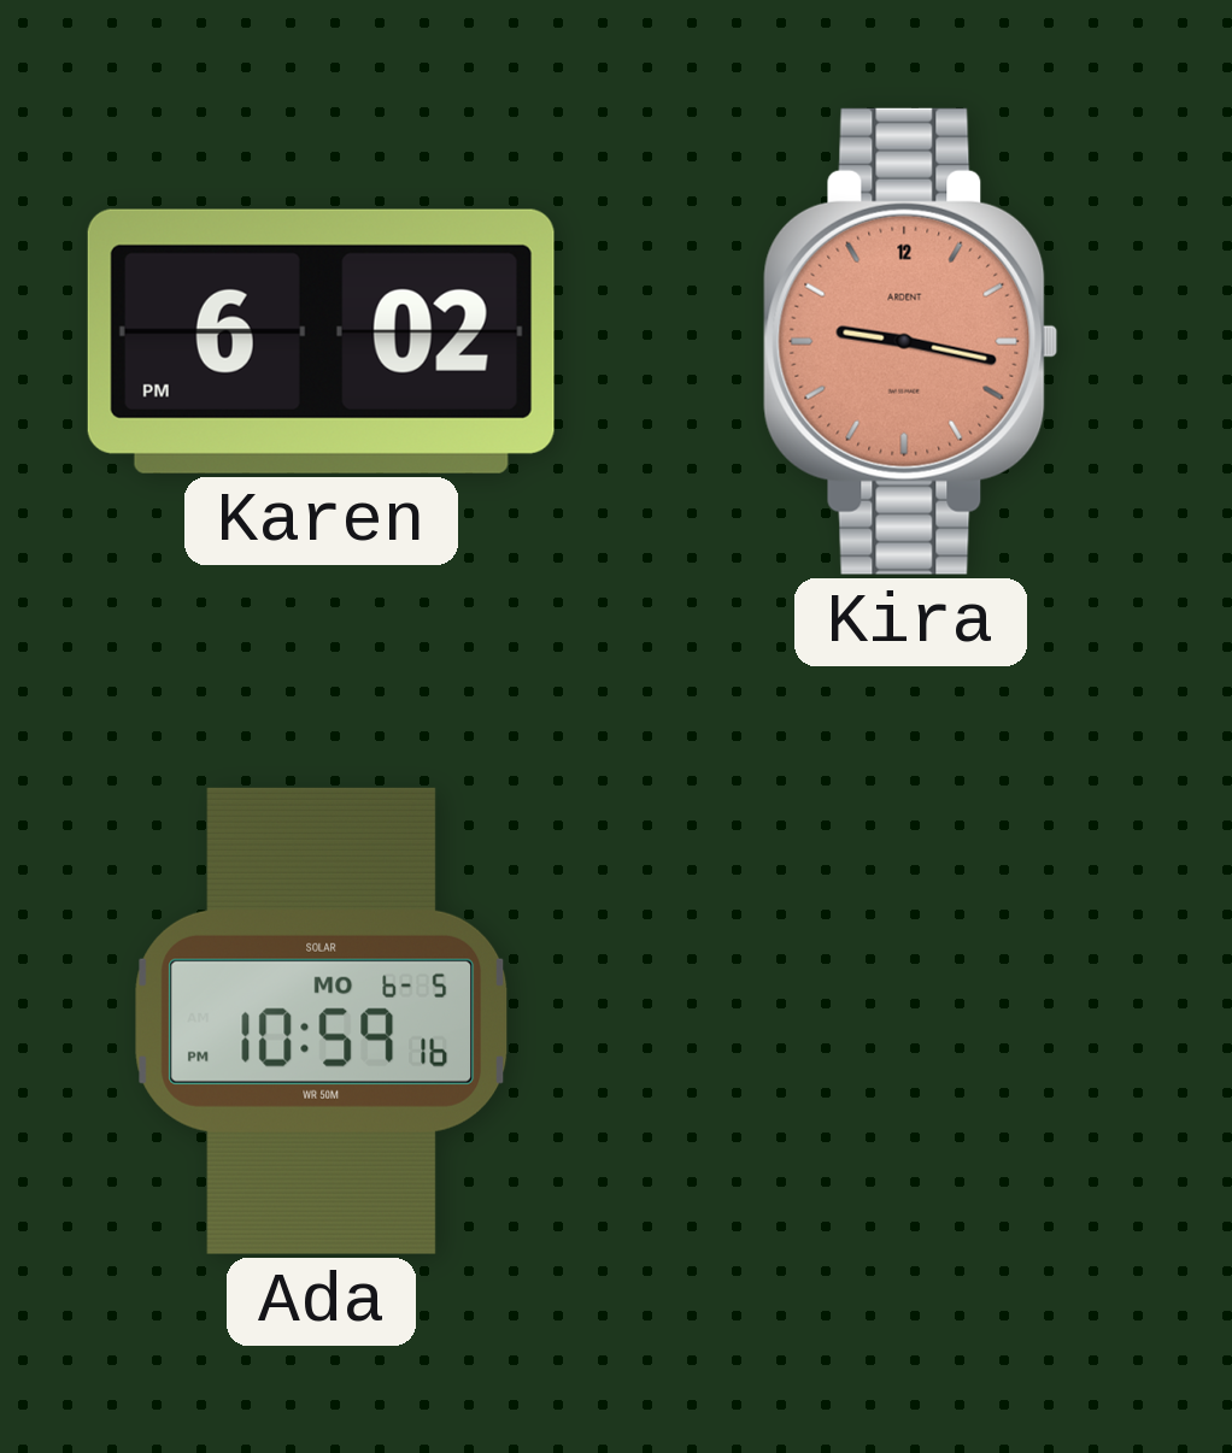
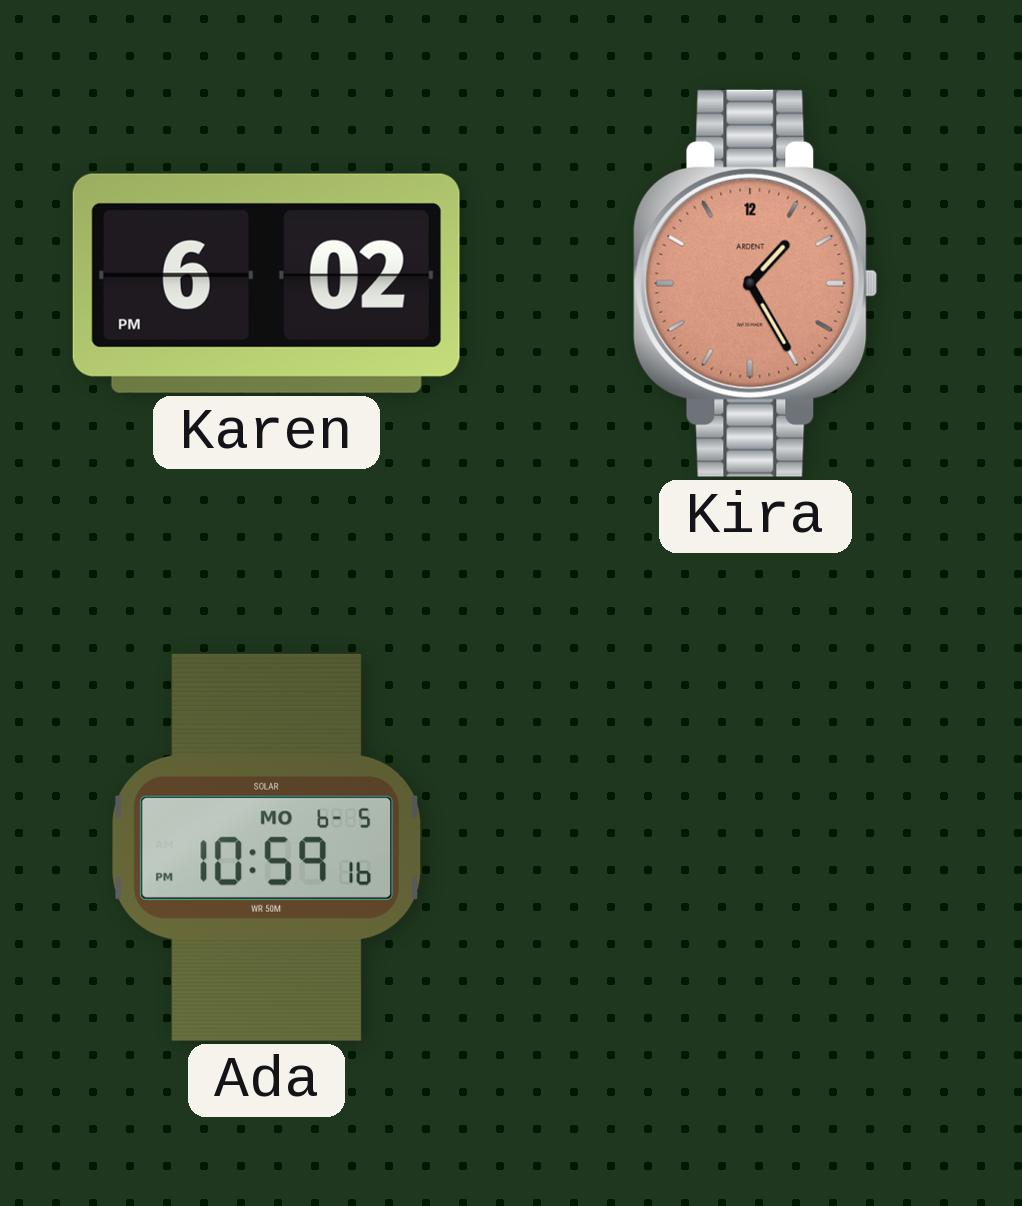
Kira: 9:17 -> 1:25
